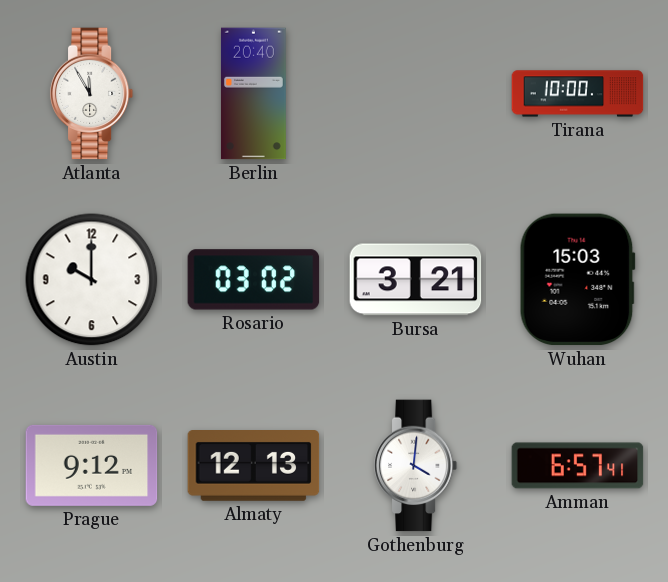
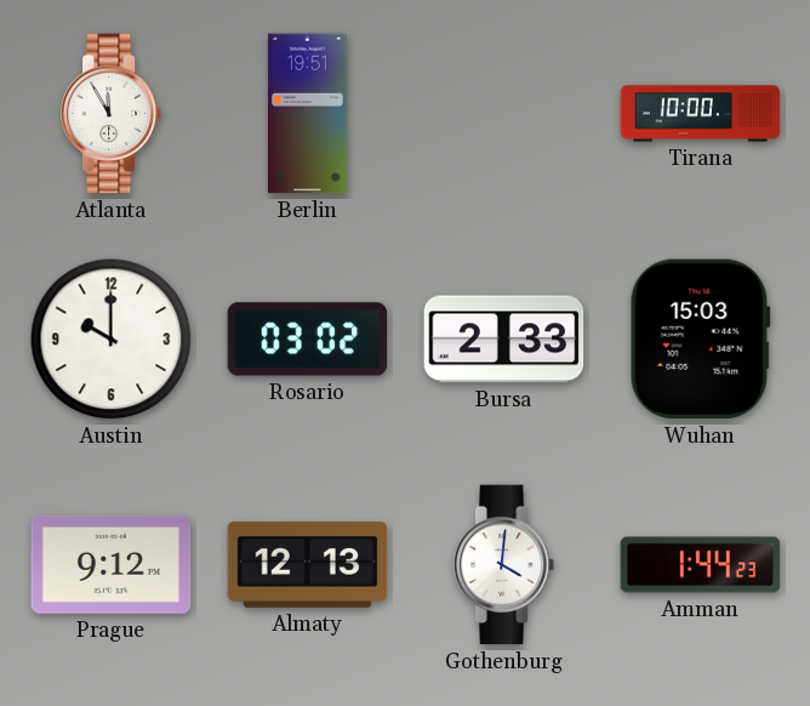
Berlin: 20:40 -> 19:51
Bursa: 3:21 -> 2:33
Amman: 6:57 -> 1:44
